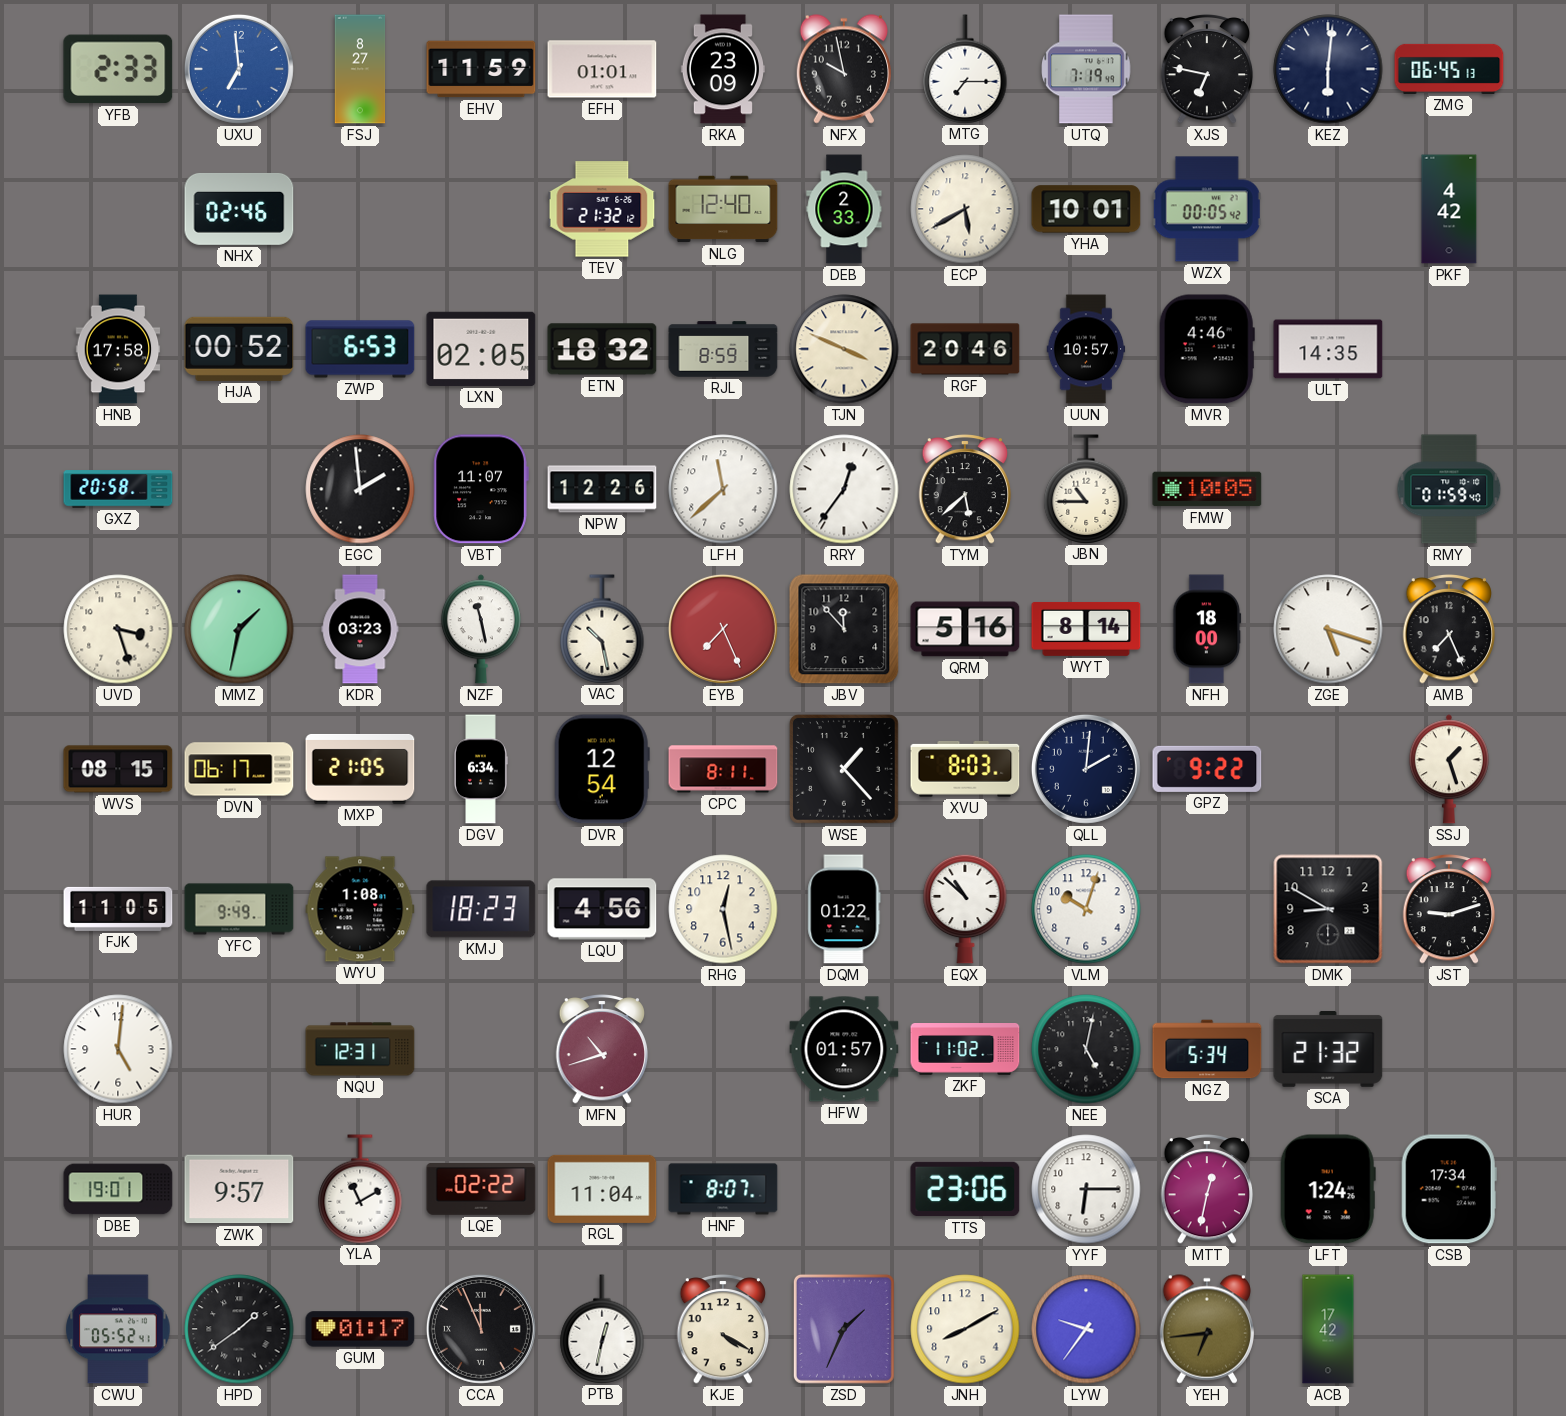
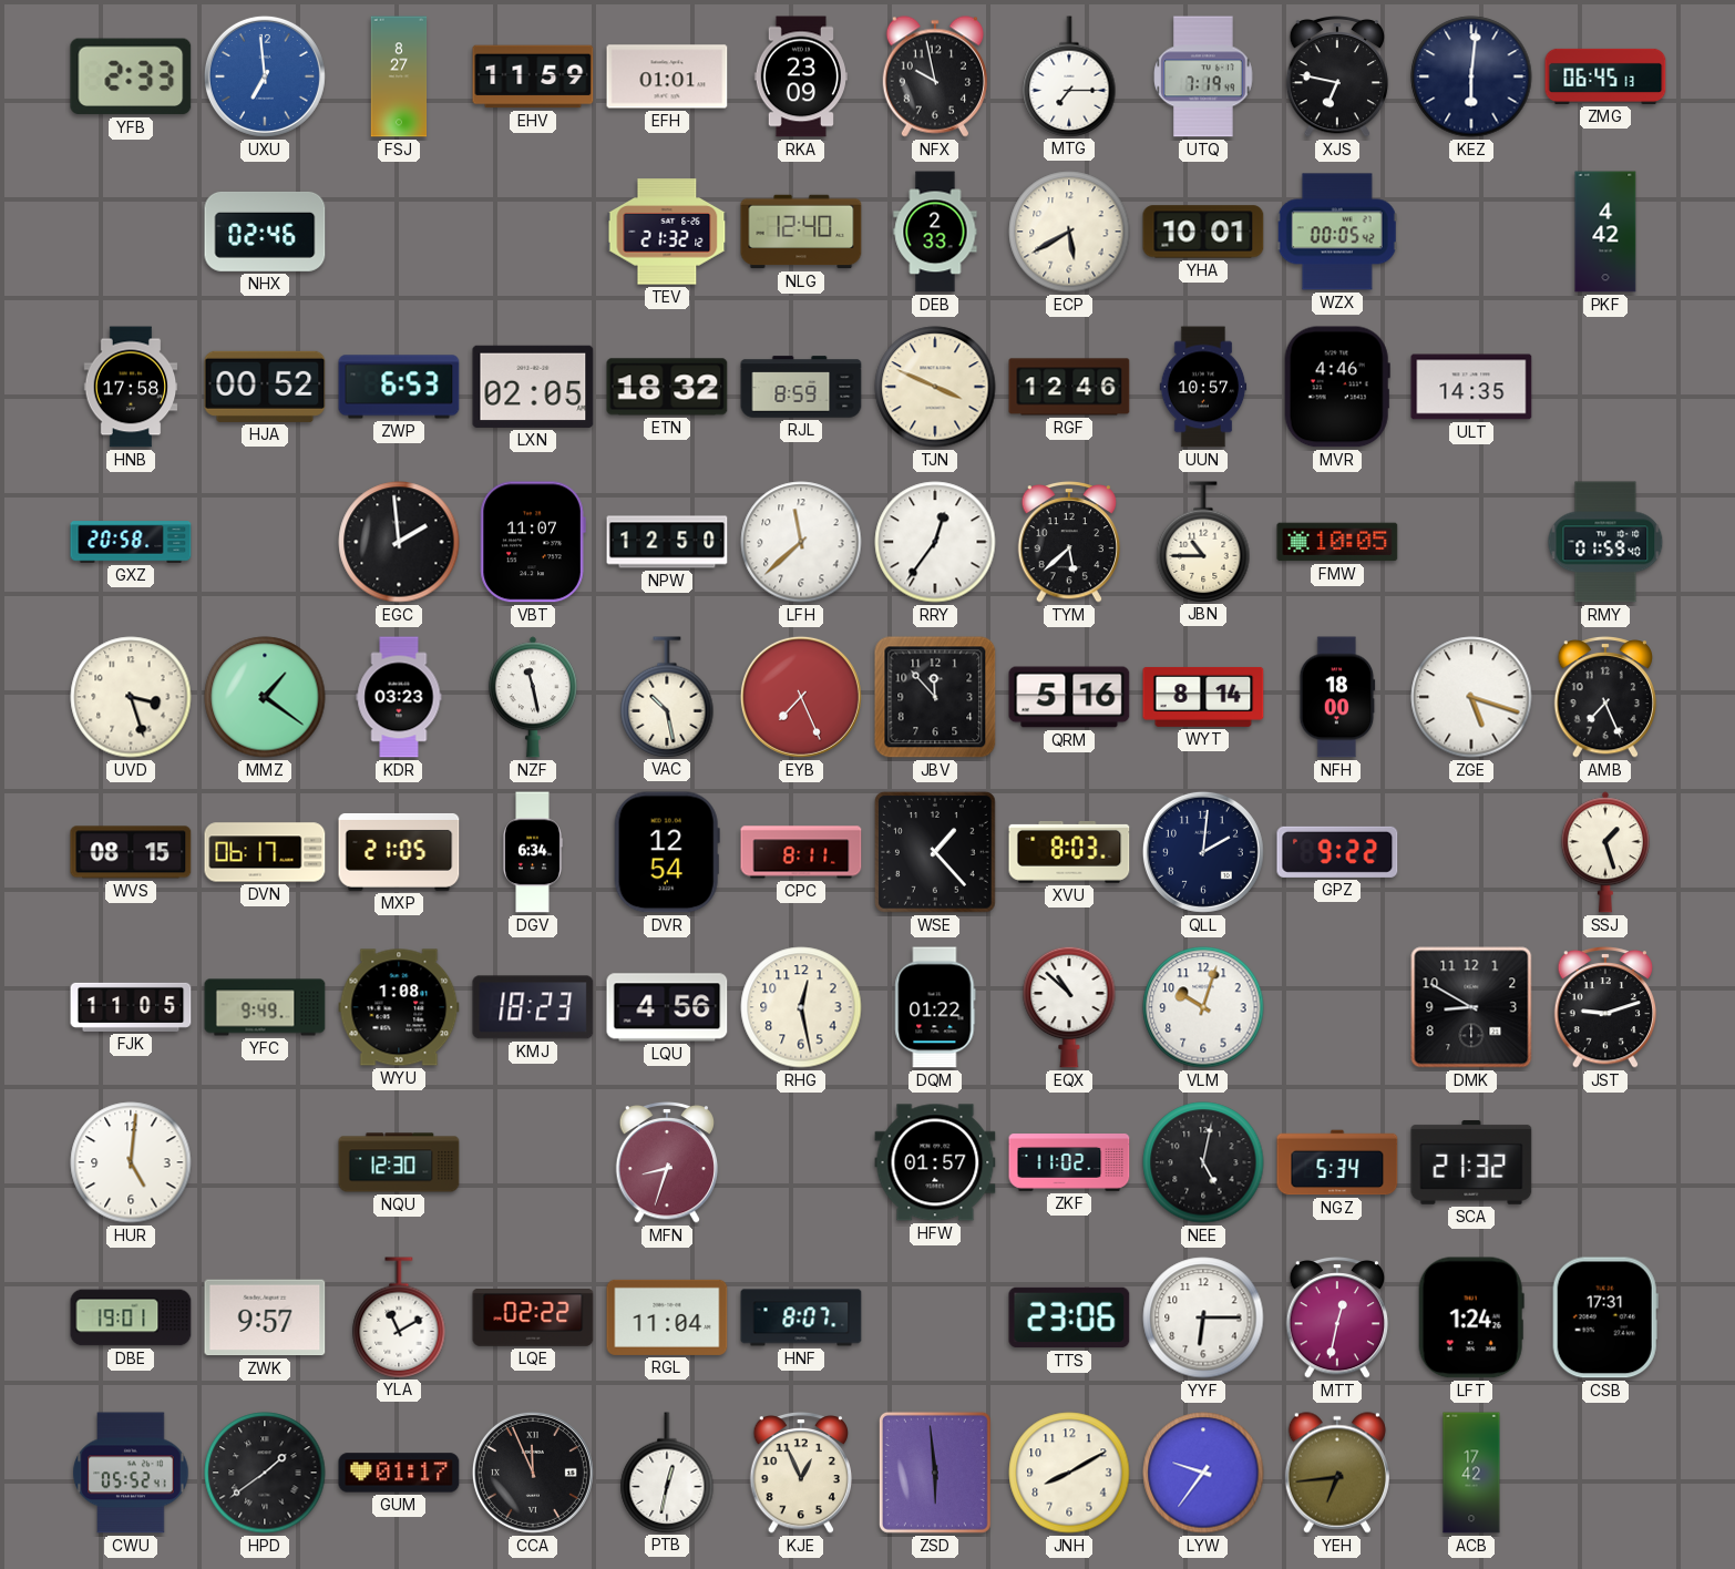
RGF: 20:46 -> 12:46
NPW: 12:26 -> 12:50
MMZ: 1:32 -> 1:21
NQU: 12:31 -> 12:30
MFN: 10:42 -> 8:33
CSB: 17:34 -> 17:31
KJE: 4:20 -> 12:56
ZSD: 1:34 -> 5:59
